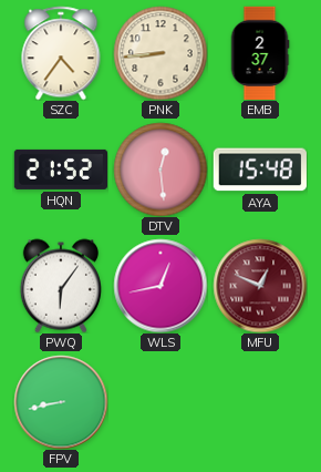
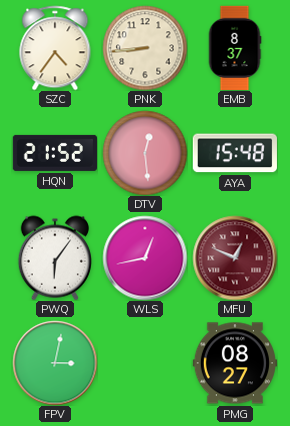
EMB: 2:37 -> 8:37
FPV: 8:43 -> 3:02
PMG: none -> 08:27
